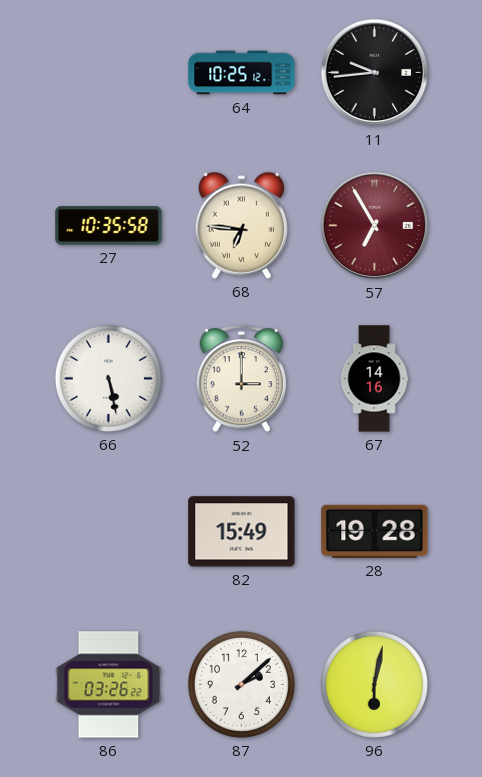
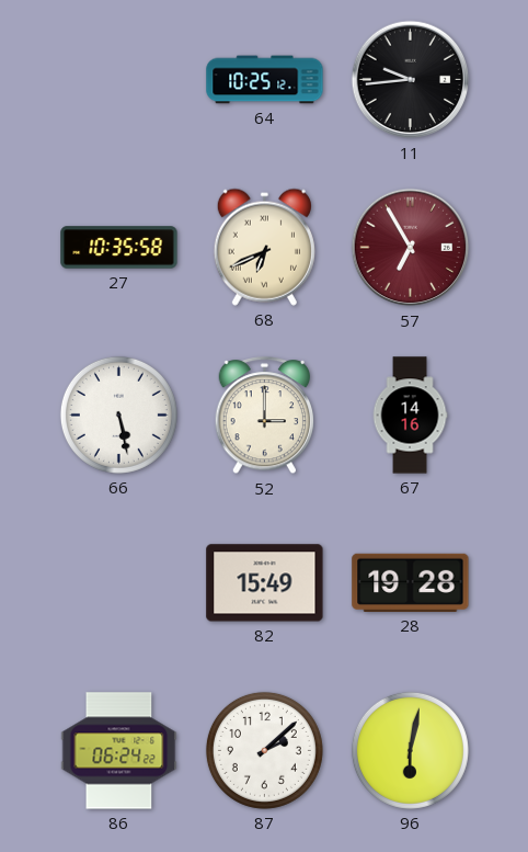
68: 6:46 -> 6:41
86: 03:26 -> 06:24
